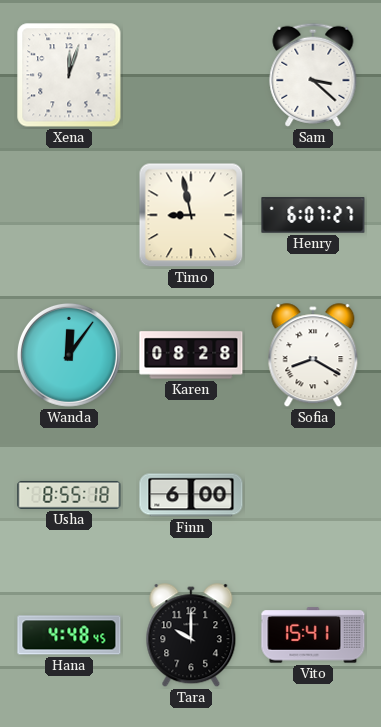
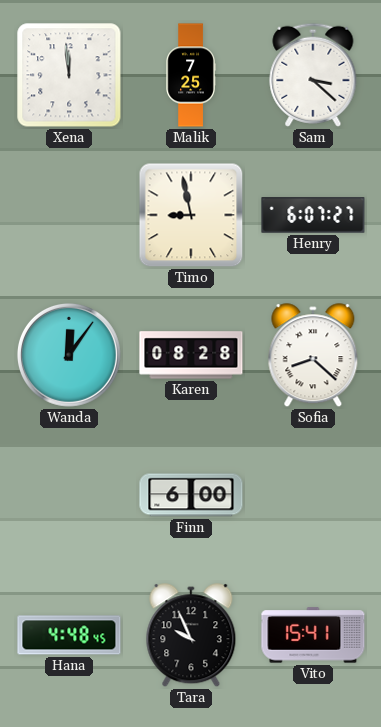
Xena: 12:03 -> 11:59
Malik: none -> 7:25
Sofia: 8:20 -> 8:22
Usha: 8:55 -> none
Tara: 10:00 -> 9:56
